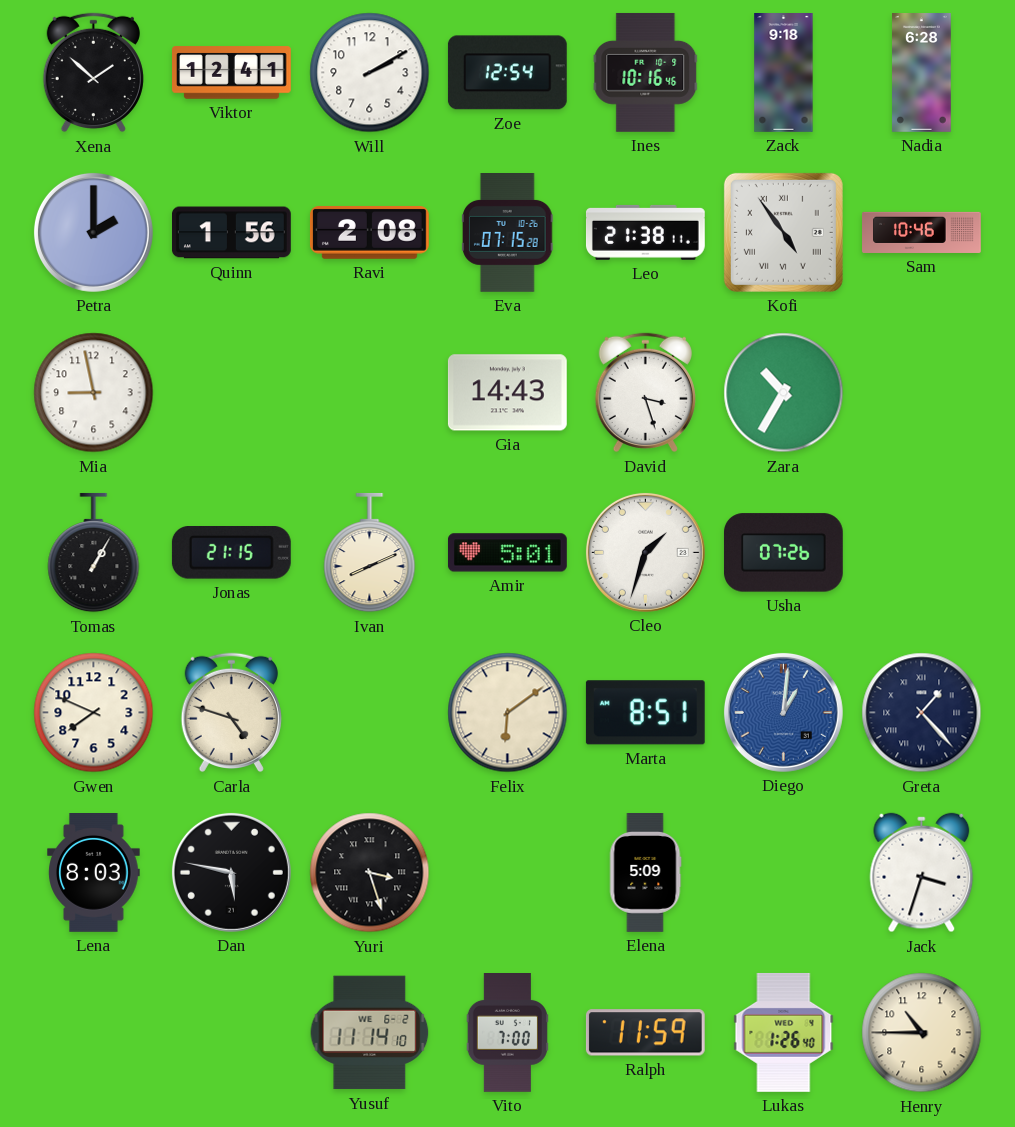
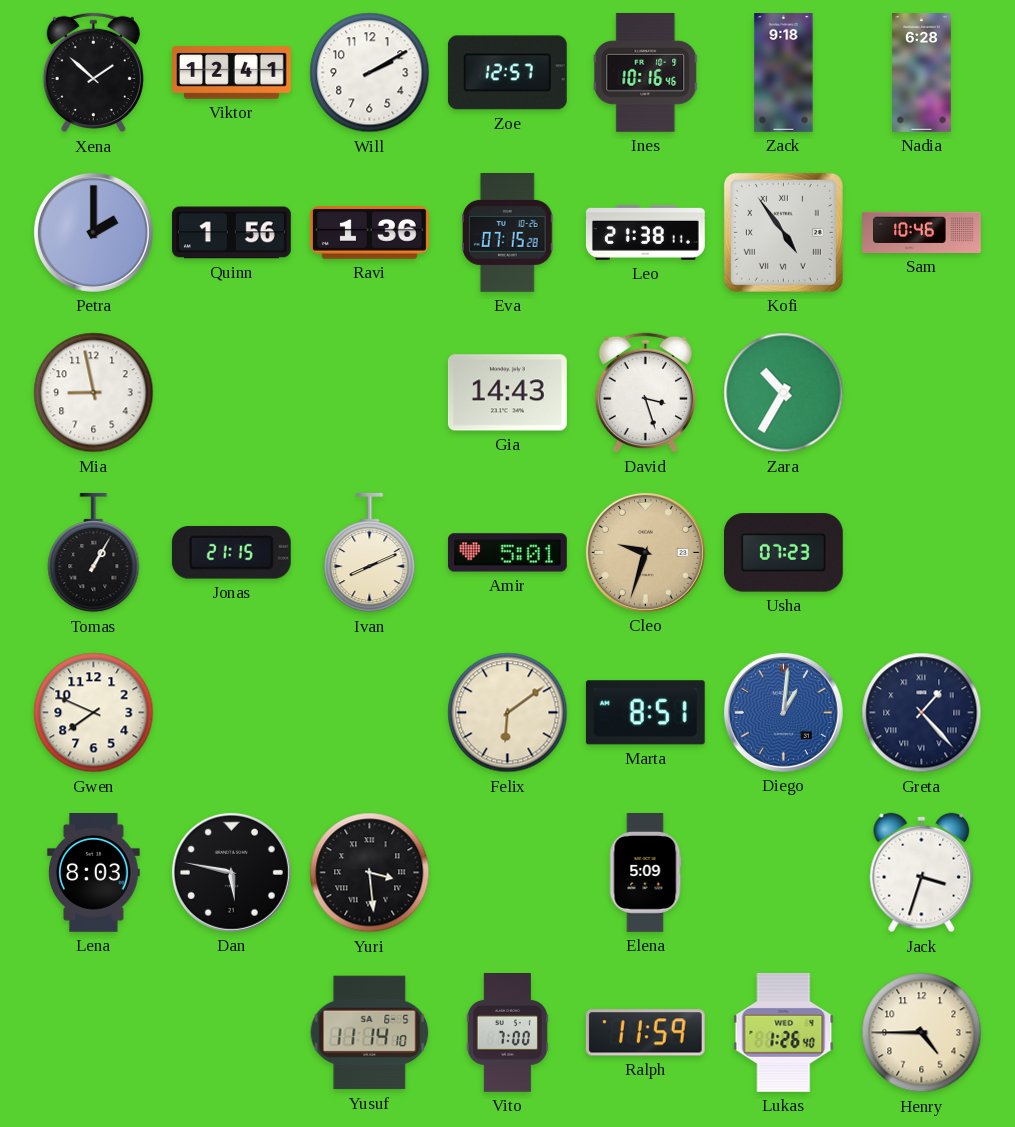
Zoe: 12:54 -> 12:57
Ravi: 2:08 -> 1:36
Cleo: 1:33 -> 9:33
Cleo dial: white -> champagne
Usha: 07:26 -> 07:23
Carla: 4:48 -> none
Yuri: 3:27 -> 3:29
Yusuf date: WE 6-2 -> SA 6-5
Henry: 10:45 -> 4:45
